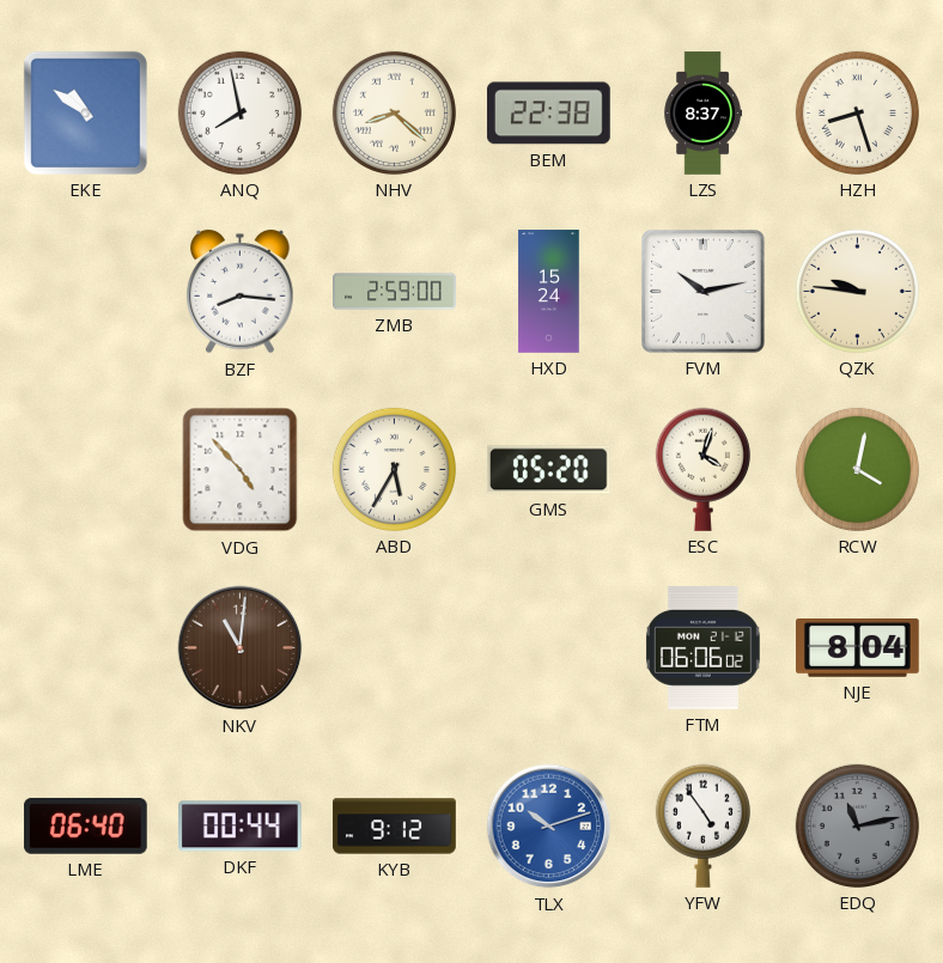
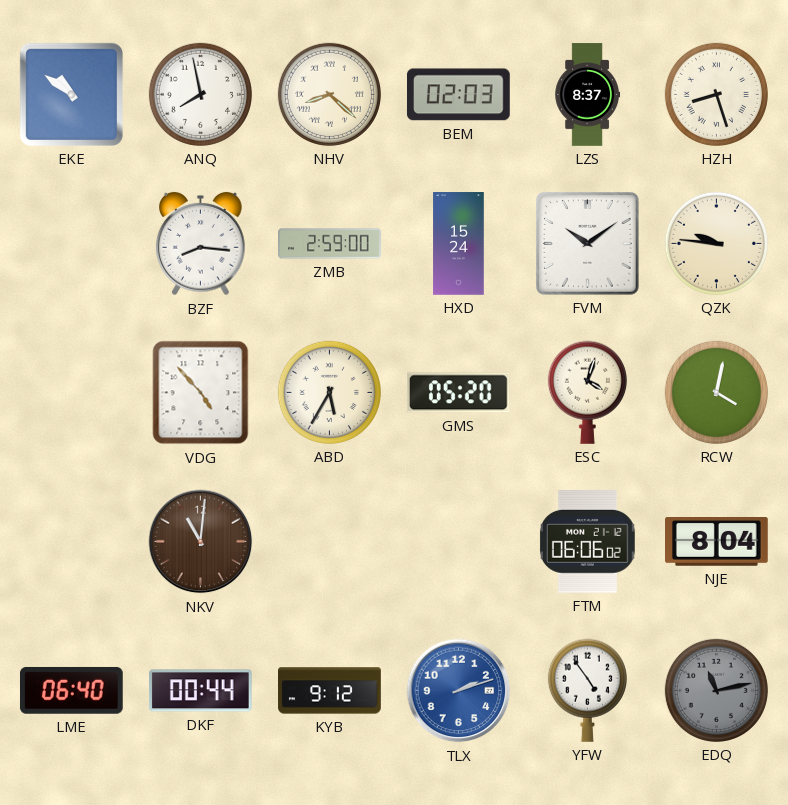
BEM: 22:38 -> 02:03
FVM: 10:13 -> 10:09
TLX: 10:12 -> 2:12
